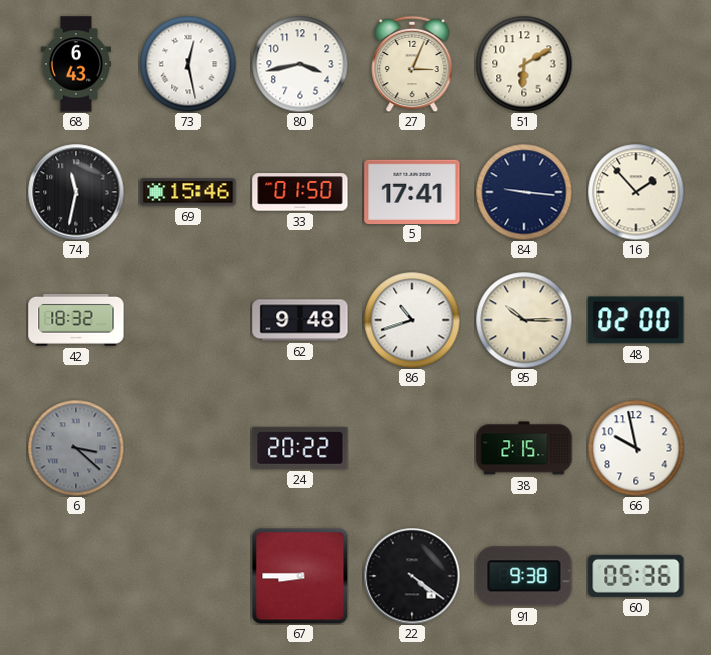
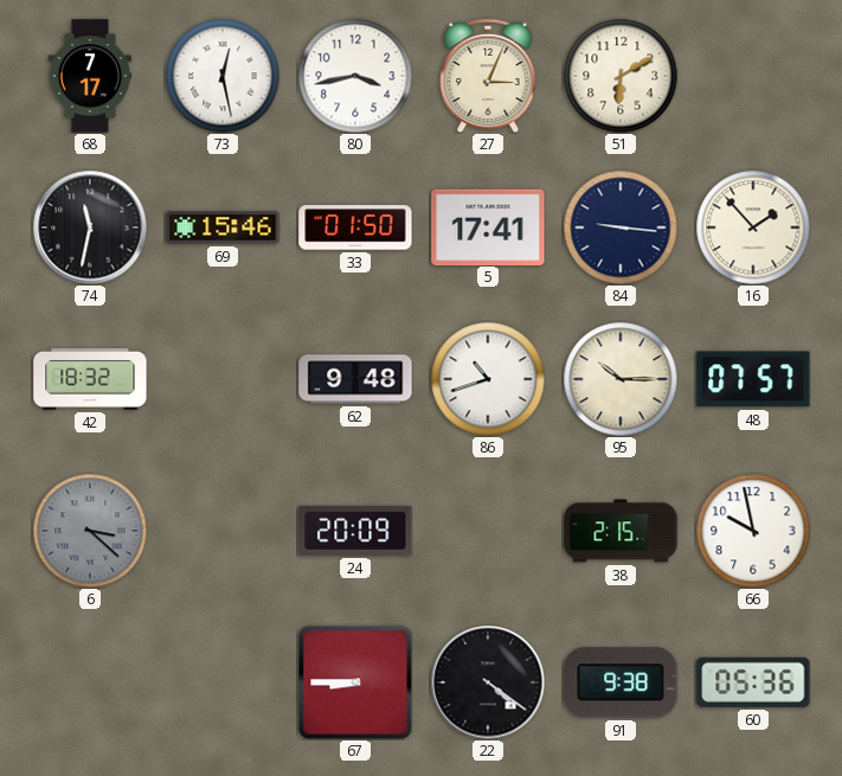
68: 6:43 -> 7:17
48: 02:00 -> 07:57
24: 20:22 -> 20:09
